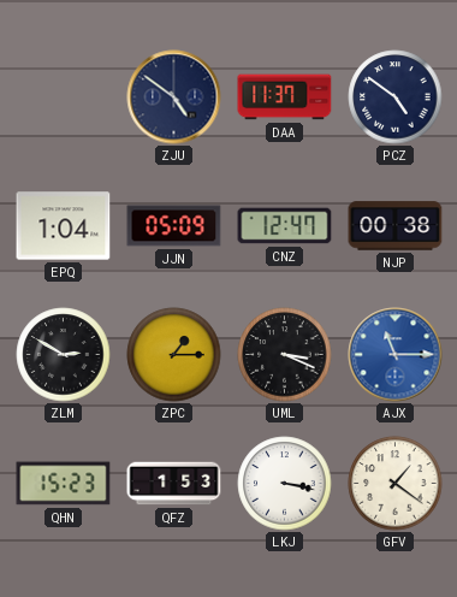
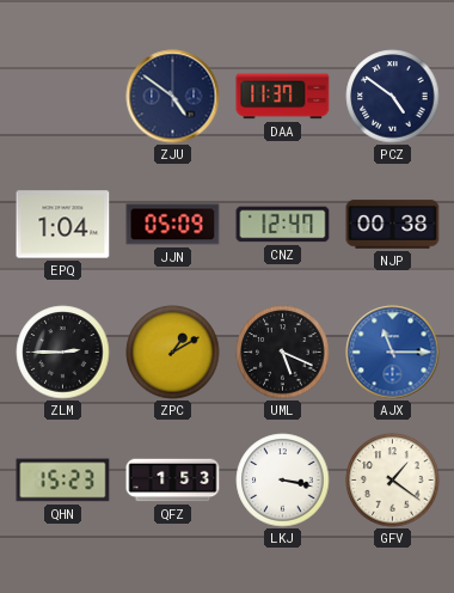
ZLM: 2:50 -> 2:45
ZPC: 1:15 -> 1:10
UML: 3:19 -> 5:19
